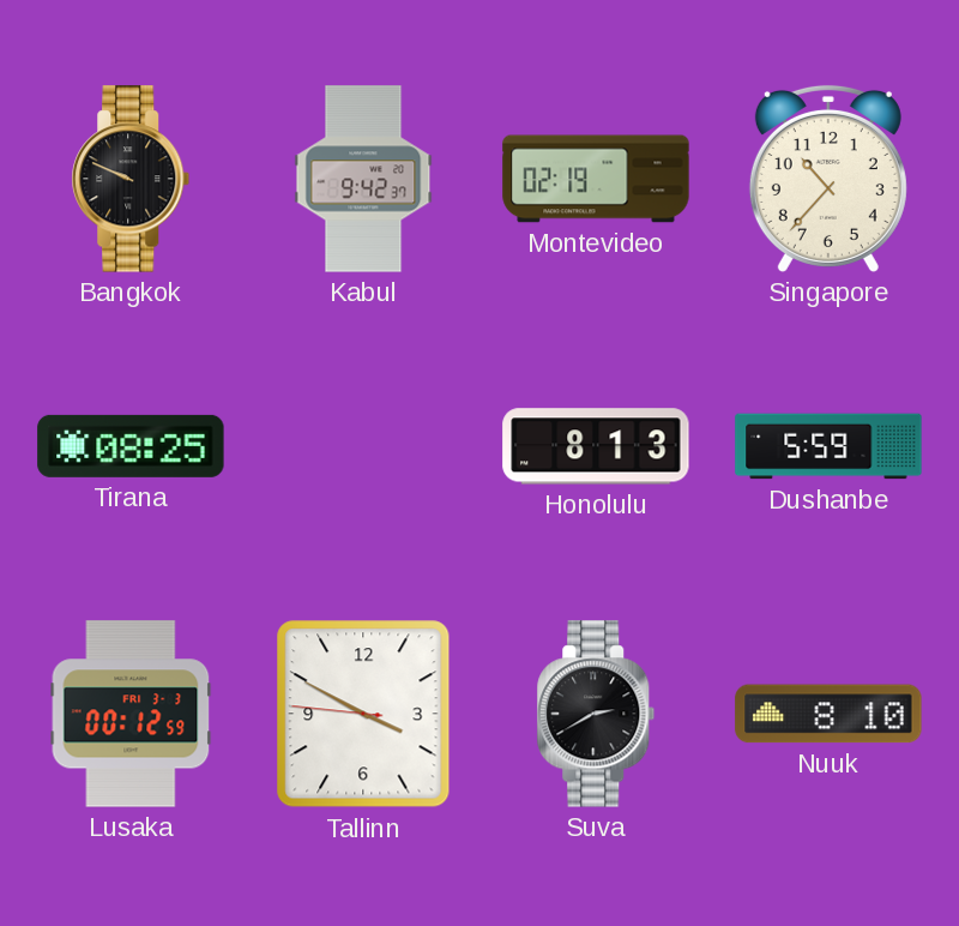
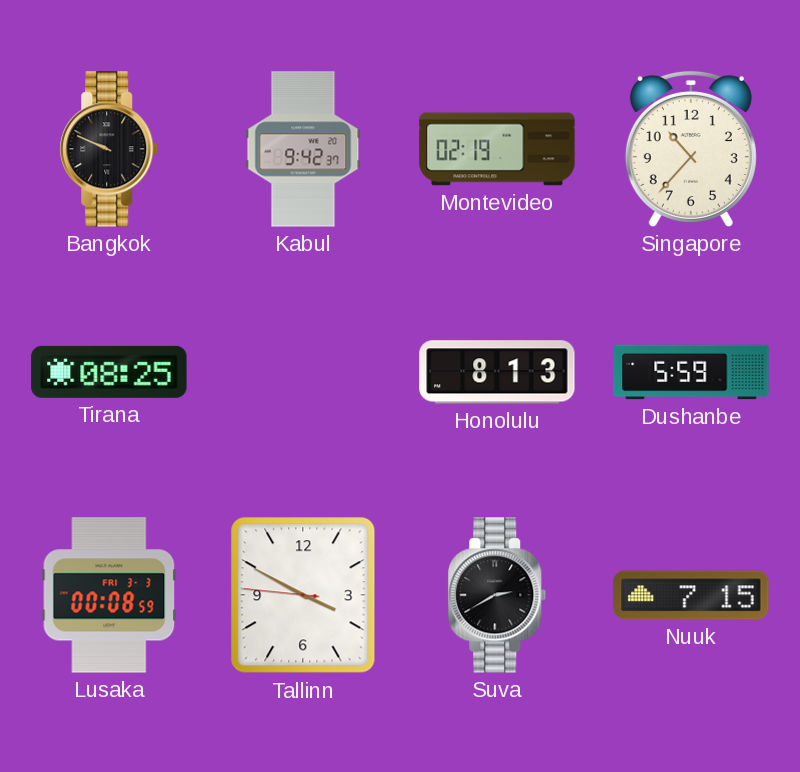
Lusaka: 00:12 -> 00:08
Nuuk: 8:10 -> 7:15
